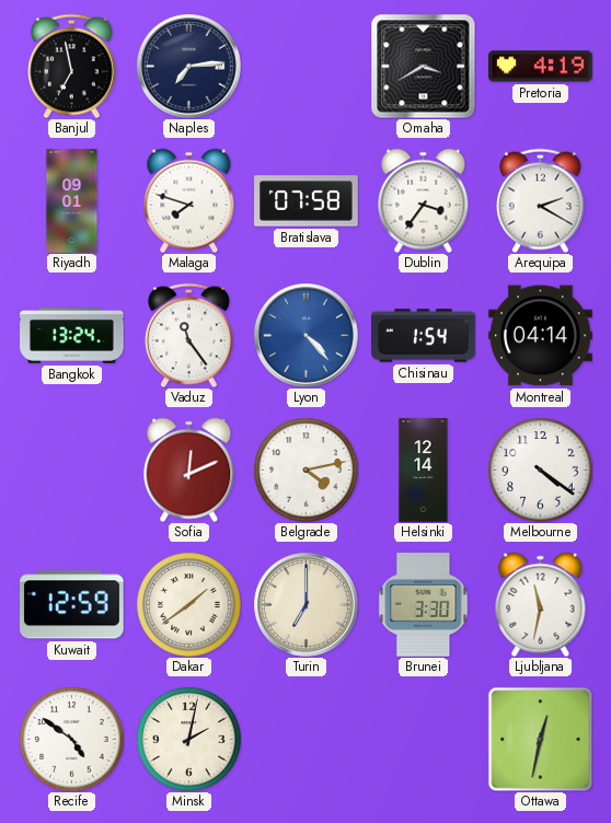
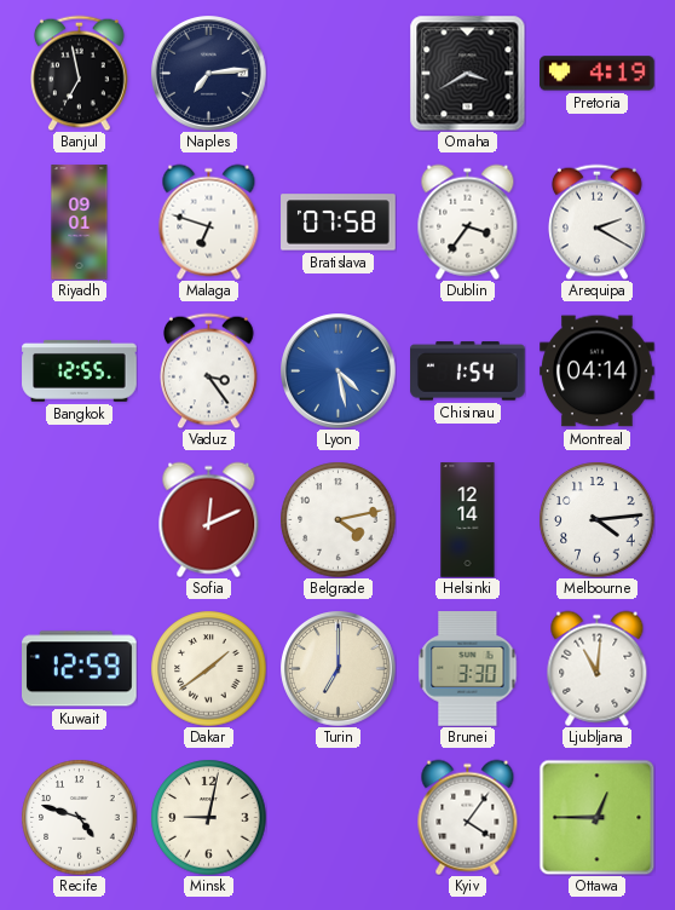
Malaga: 7:48 -> 6:48
Bangkok: 13:24 -> 12:55
Vaduz: 11:24 -> 3:24
Lyon: 4:23 -> 4:28
Melbourne: 4:21 -> 4:14
Ljubljana: 11:32 -> 11:01
Recife: 4:51 -> 4:48
Minsk: 2:02 -> 9:02
Kyiv: none -> 4:06
Ottawa: 12:32 -> 12:45
